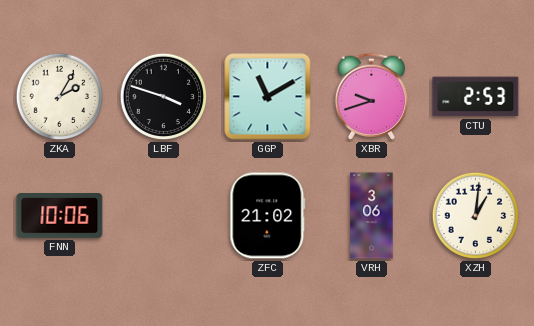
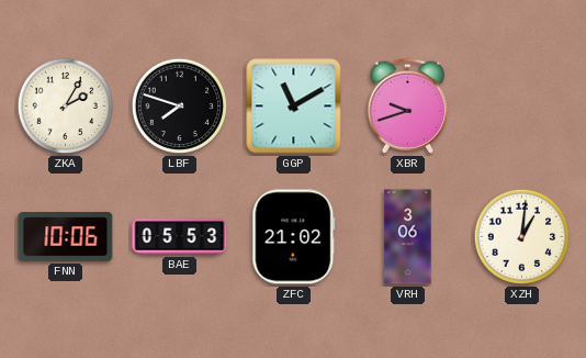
LBF: 3:48 -> 7:48
CTU: 2:53 -> none
BAE: none -> 05:53
